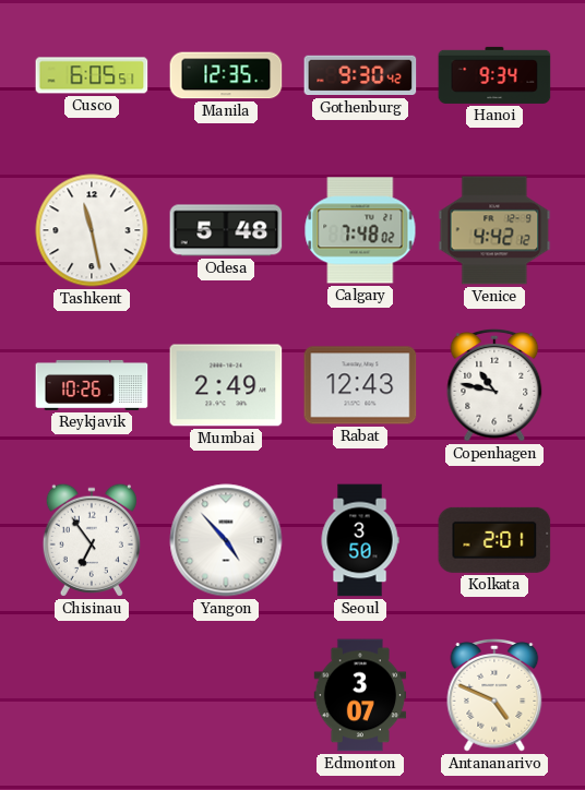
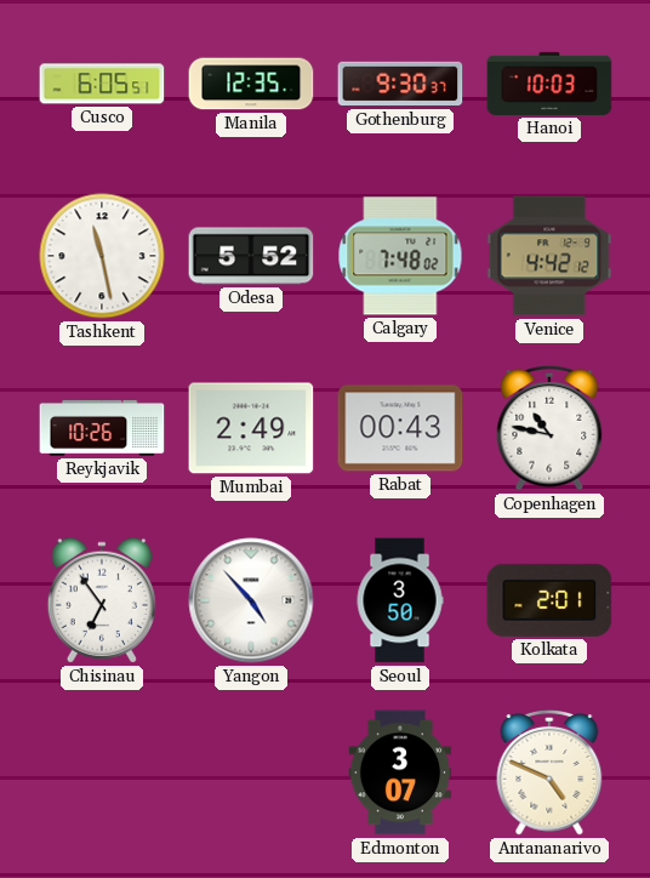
Gothenburg: 9:30:42 -> 9:30:37
Hanoi: 9:34 -> 10:03
Odesa: 5:48 -> 5:52
Rabat: 12:43 -> 00:43
